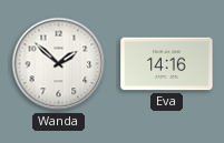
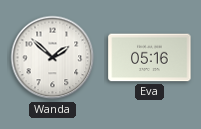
Eva: 14:16 -> 05:16
